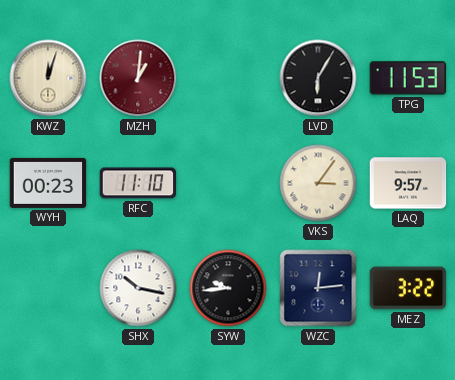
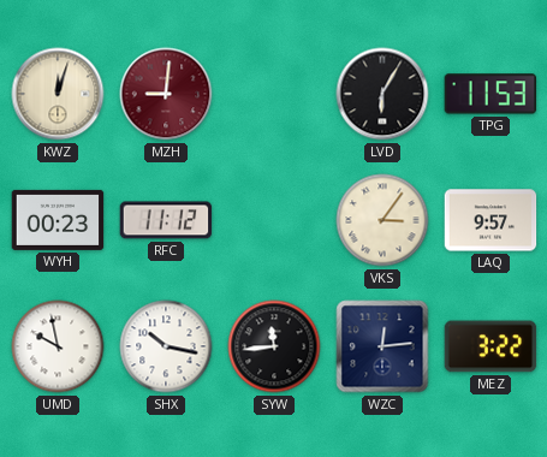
MZH: 1:01 -> 9:01
RFC: 11:10 -> 11:12
UMD: none -> 9:58
SYW: 9:44 -> 11:44
